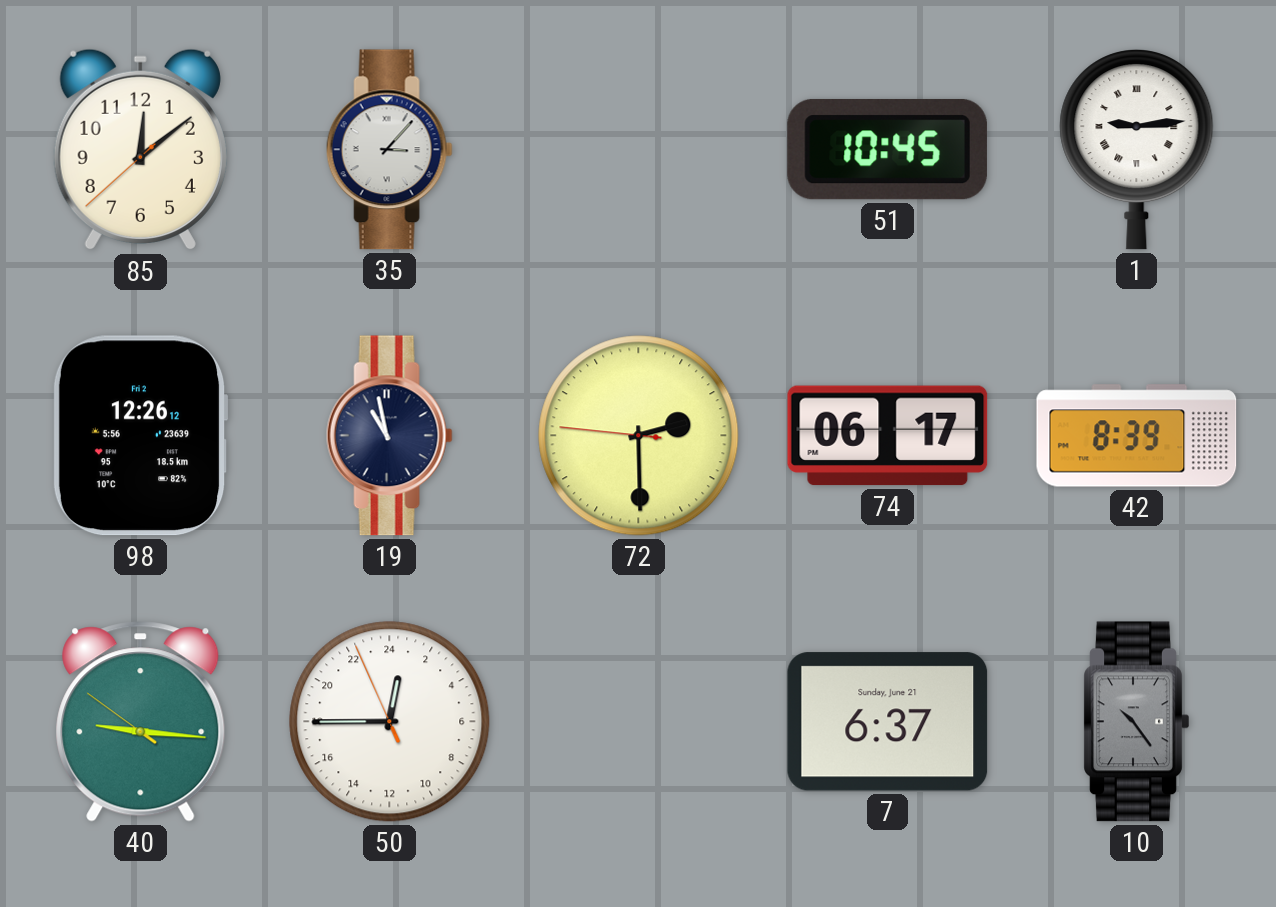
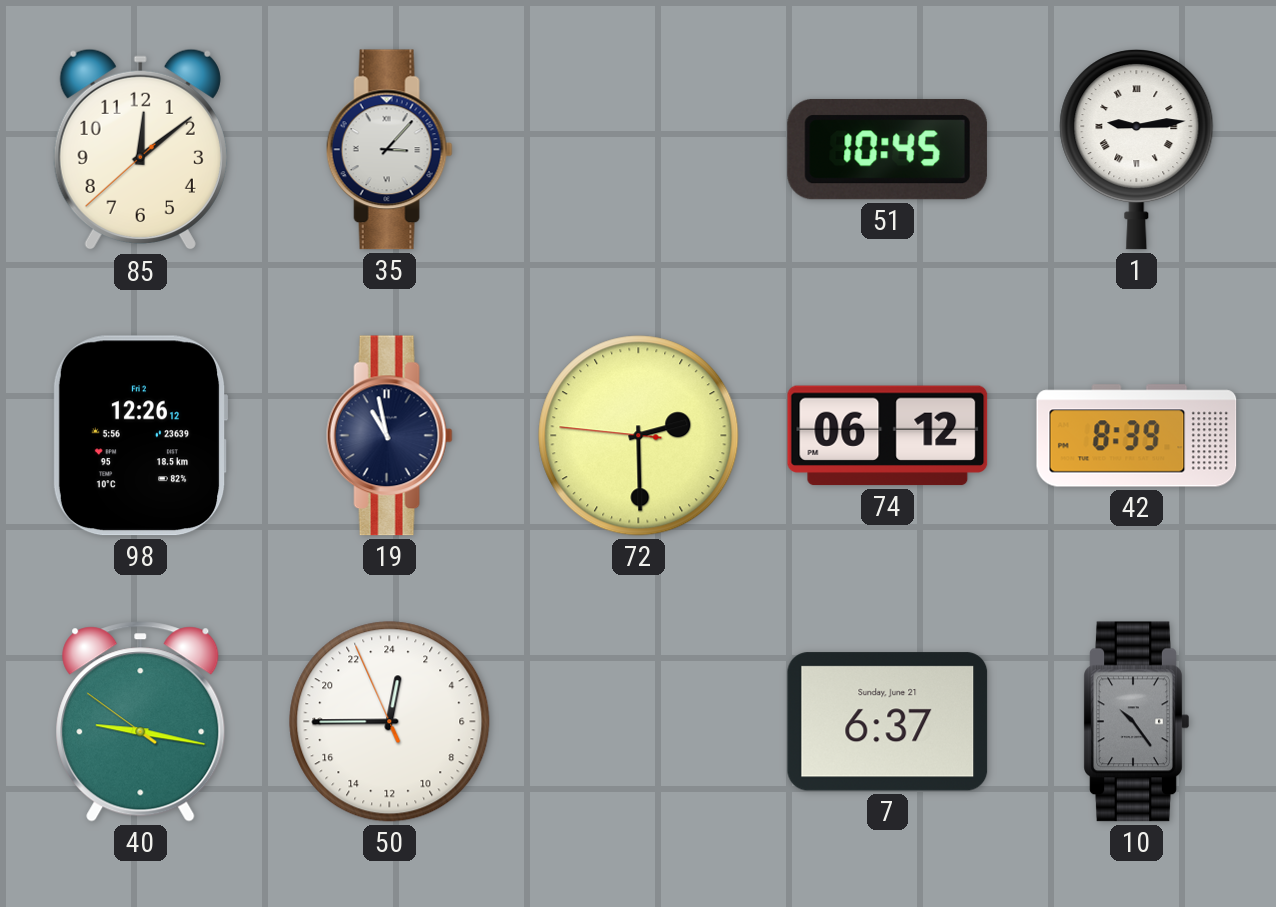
74: 06:17 -> 06:12
40: 9:15 -> 9:16
